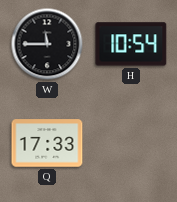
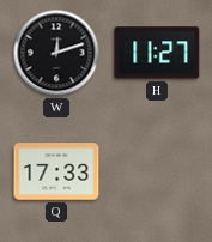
W: 11:45 -> 12:12
H: 10:54 -> 11:27
